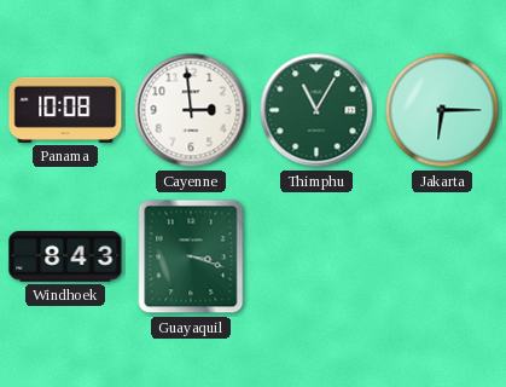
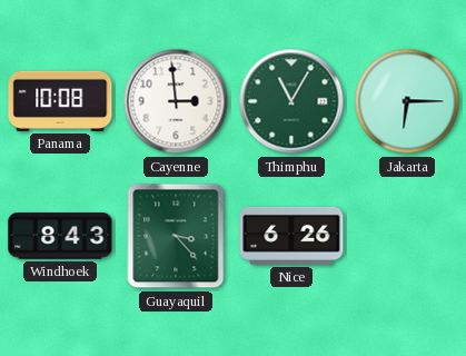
Guayaquil: 3:18 -> 3:23
Nice: none -> 6:26
